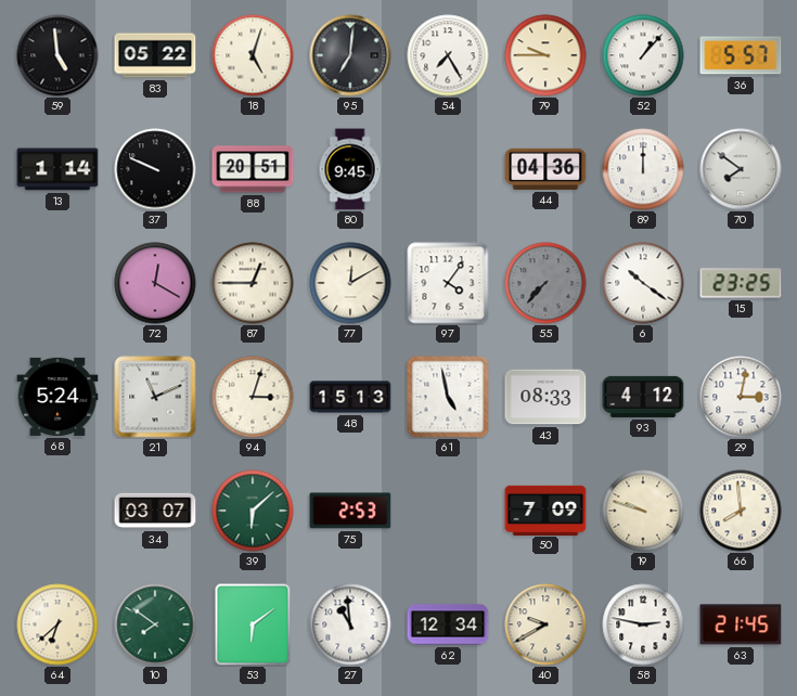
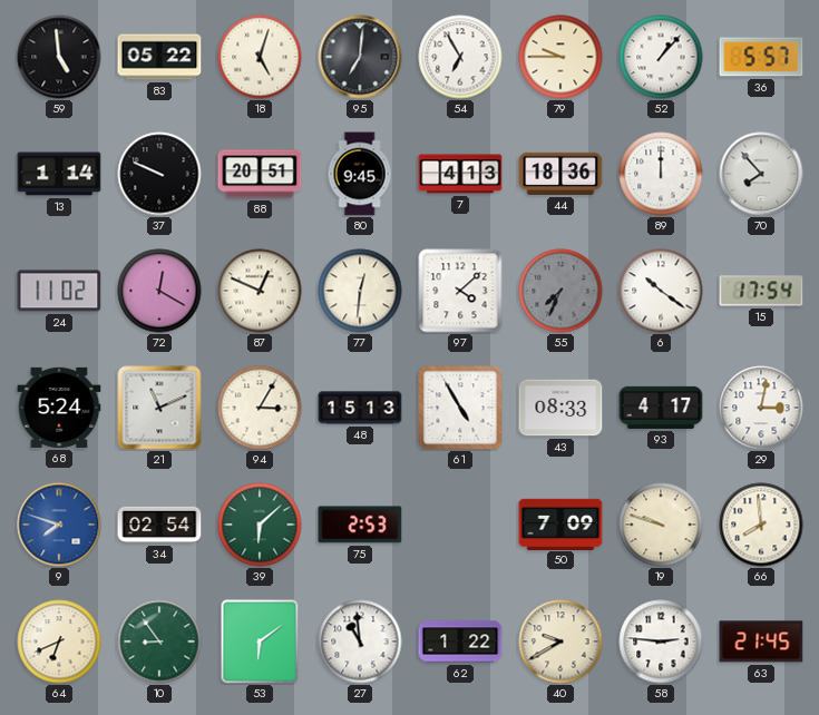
54: 7:25 -> 6:55
7: none -> 4:13
44: 04:36 -> 18:36
70: 7:51 -> 7:53
24: none -> 11:02
87: 12:45 -> 12:49
77: 12:10 -> 12:31
97: 4:06 -> 4:08
55: 7:37 -> 7:34
15: 23:25 -> 17:54
94: 3:03 -> 3:05
61: 4:58 -> 4:55
93: 4:12 -> 4:17
9: none -> 7:48
34: 03:07 -> 02:54
64: 6:38 -> 6:41
10: 7:51 -> 8:54
62: 12:34 -> 1:22
58: 2:47 -> 2:46
